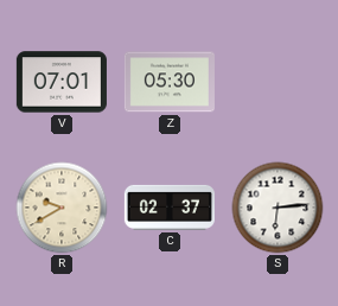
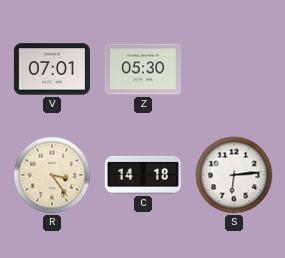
R: 9:40 -> 3:24
C: 02:37 -> 14:18
